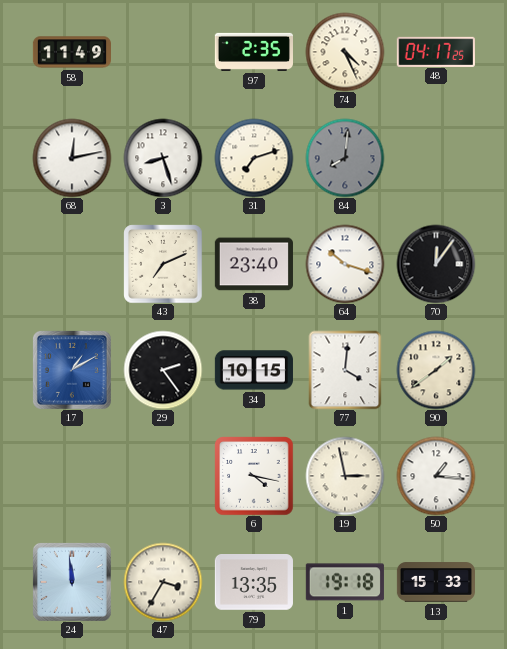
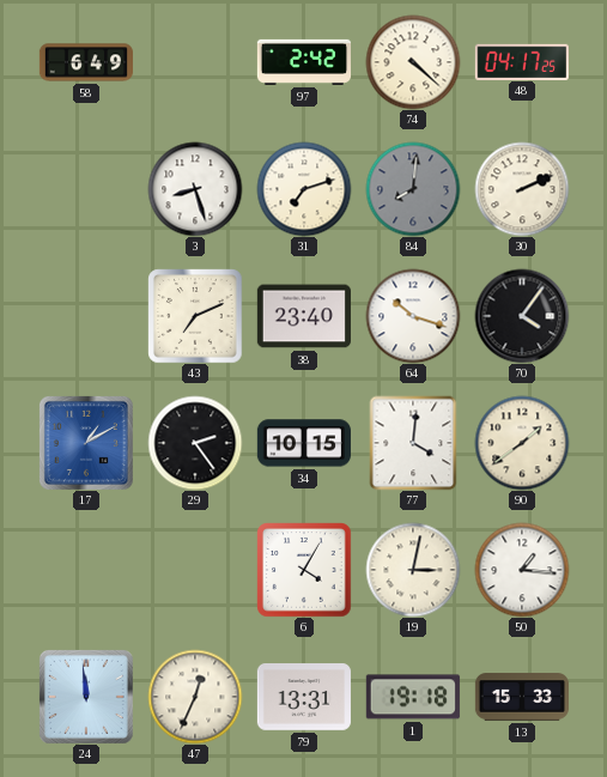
58: 11:49 -> 6:49
97: 2:35 -> 2:42
74: 4:26 -> 4:22
68: 12:13 -> none
30: none -> 2:11
70: 12:06 -> 4:06
6: 4:17 -> 4:05
19: 2:58 -> 3:02
47: 3:35 -> 12:34
79: 13:35 -> 13:31
